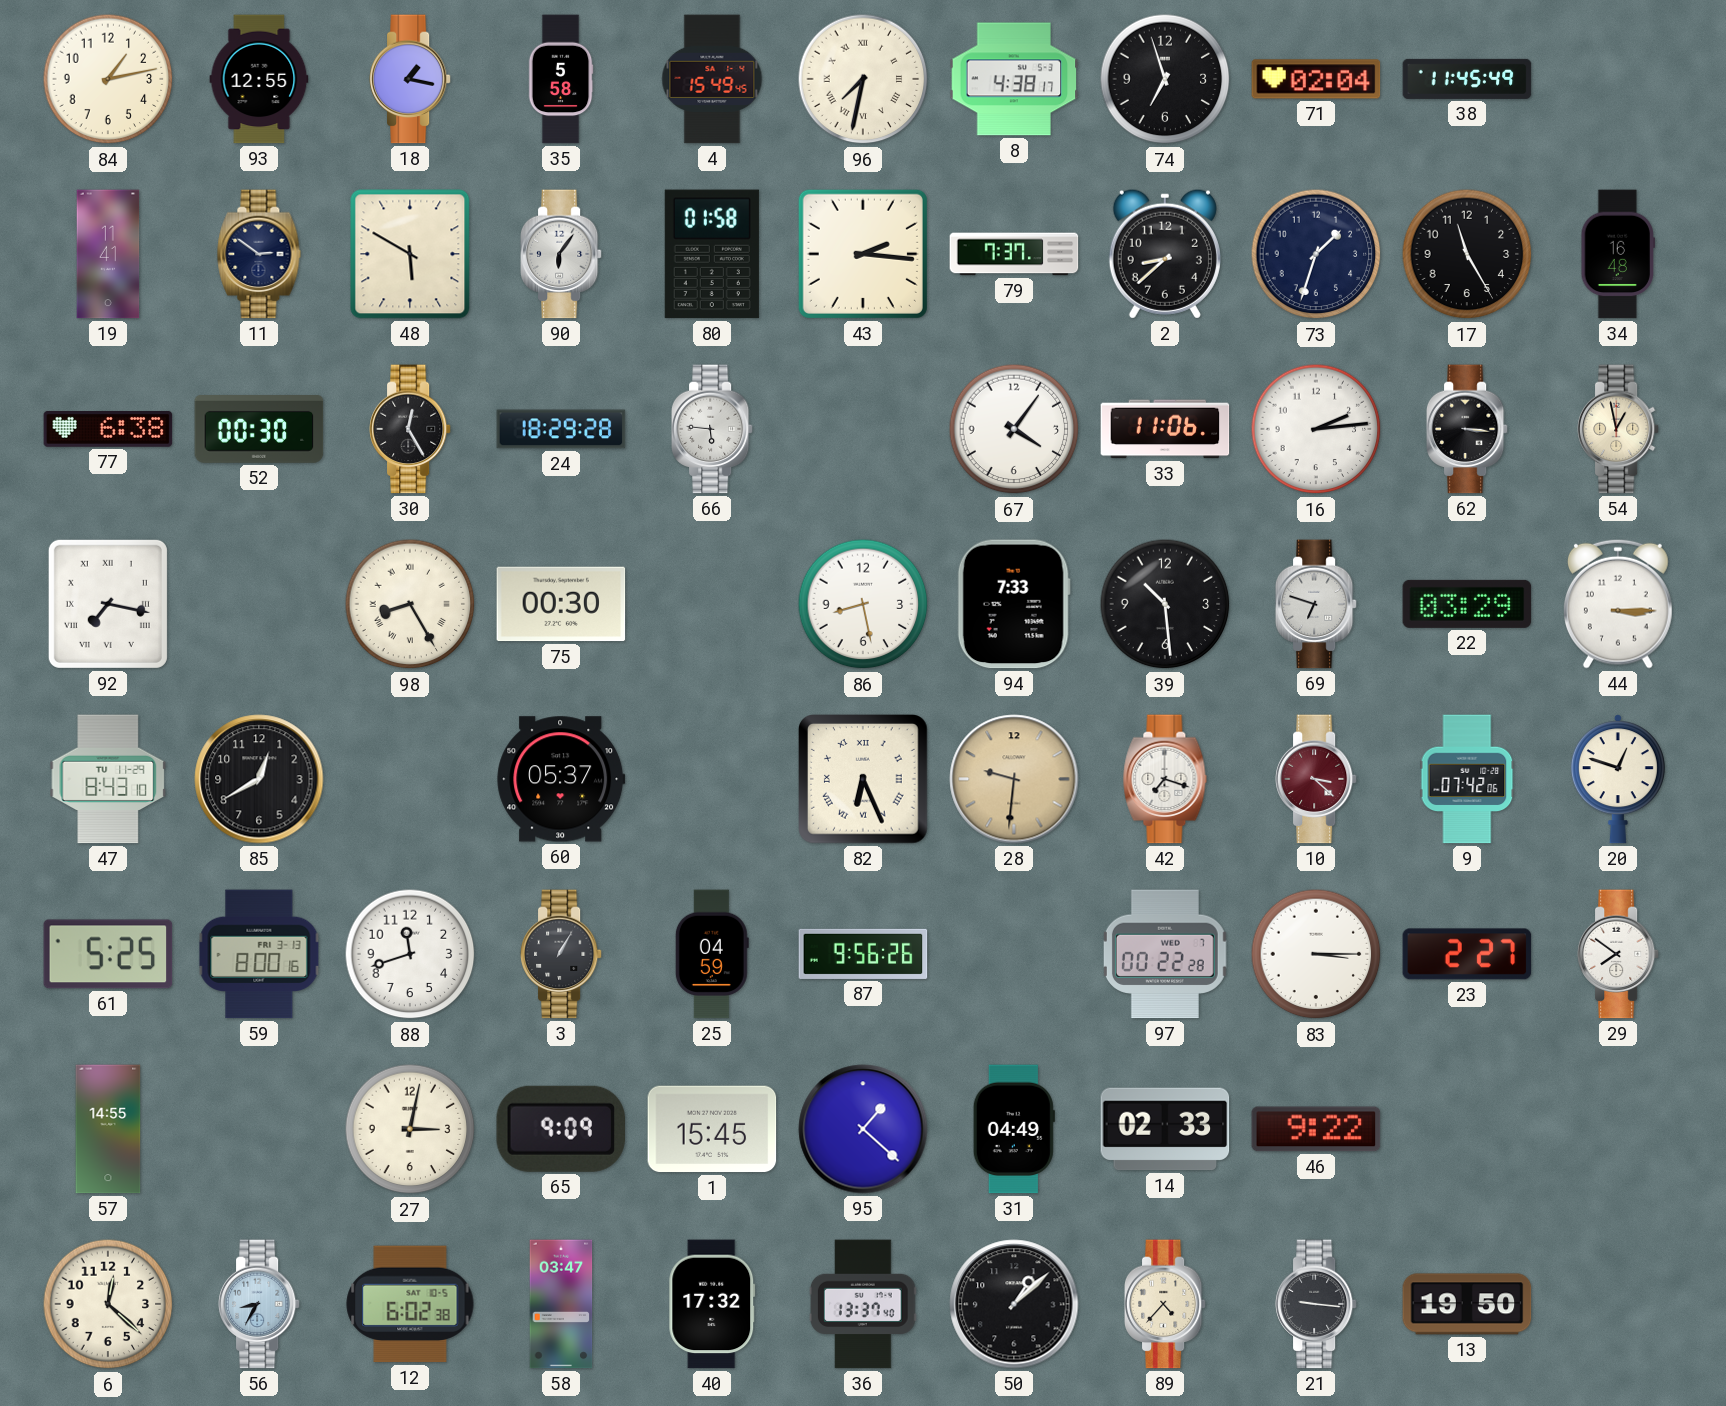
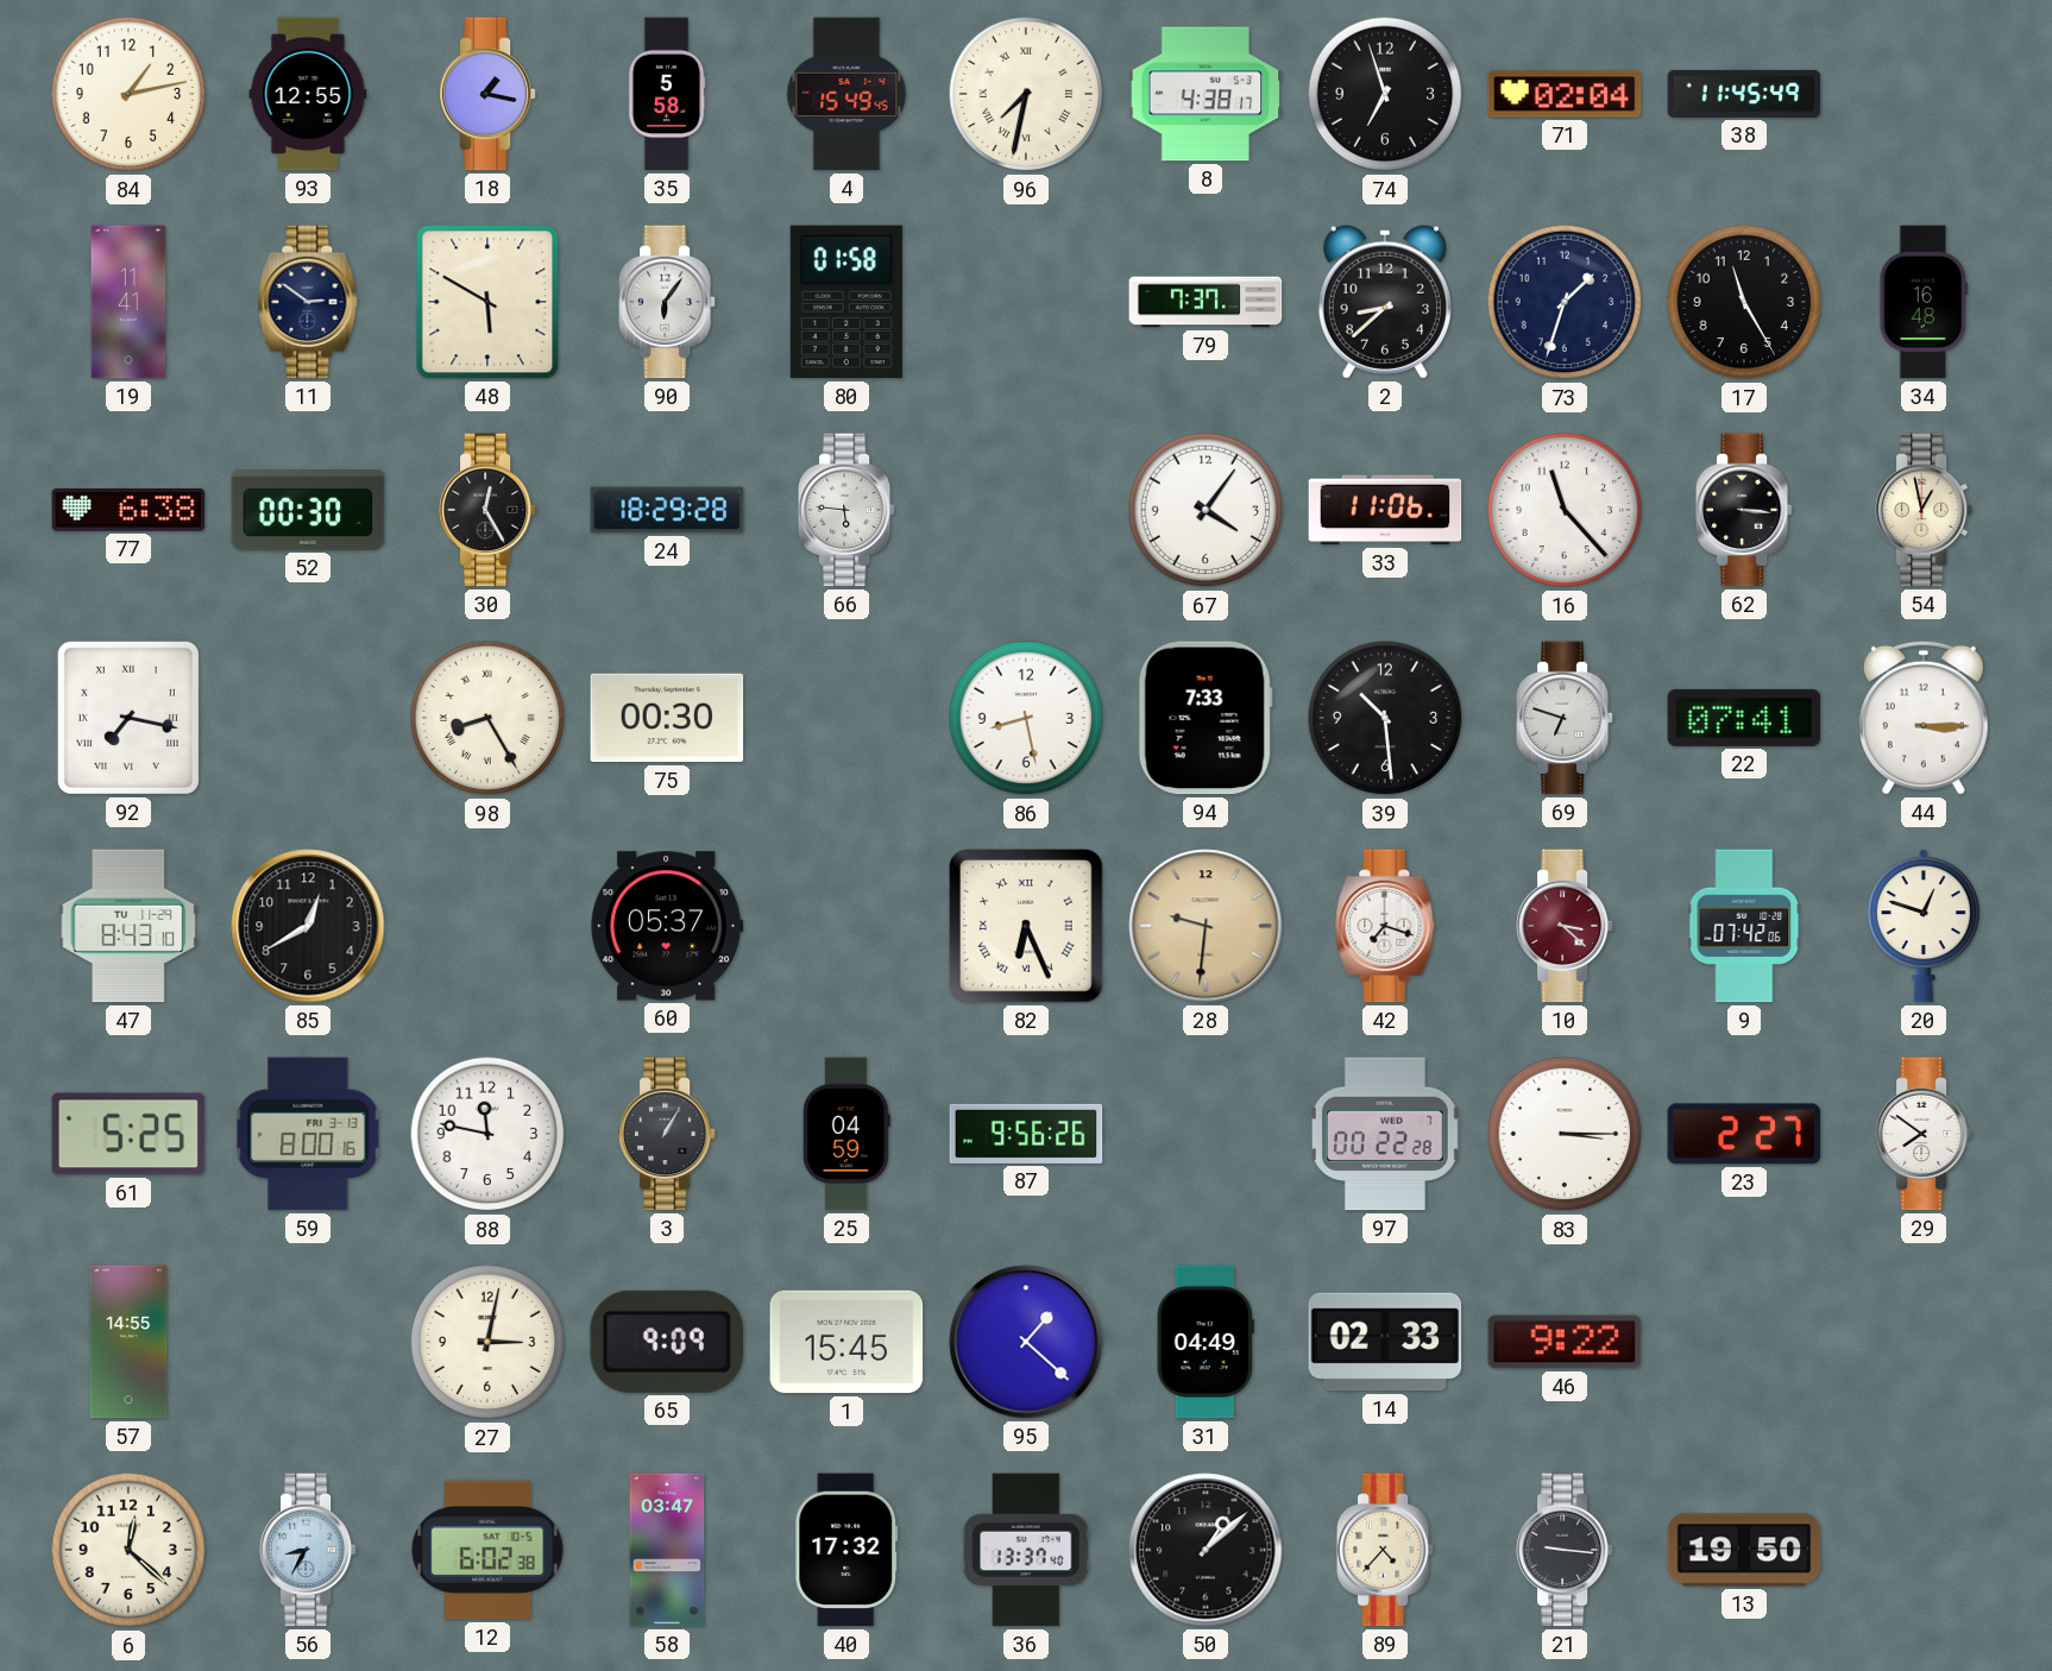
43: 2:16 -> none
16: 2:14 -> 11:23
22: 03:29 -> 07:41
88: 11:42 -> 11:47
